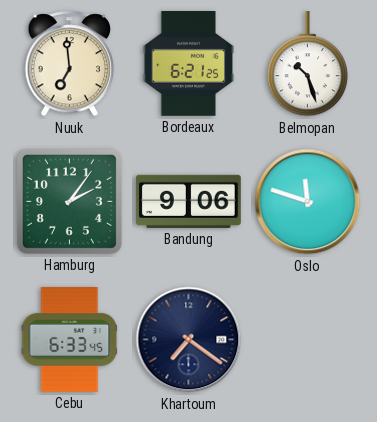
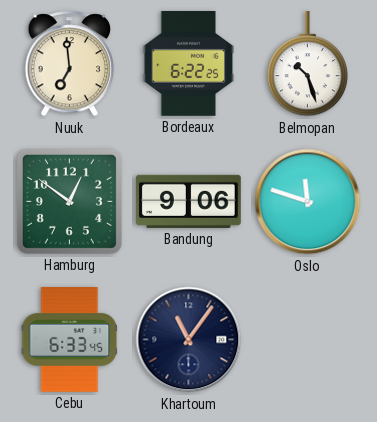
Bordeaux: 6:21 -> 6:22
Hamburg: 2:06 -> 12:51
Khartoum: 7:21 -> 11:06
